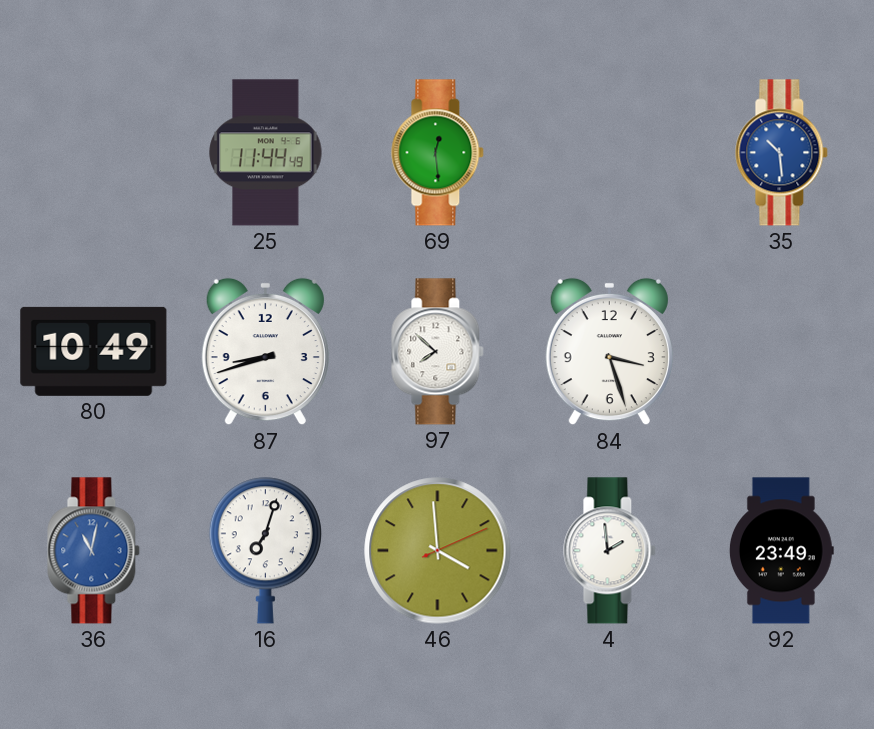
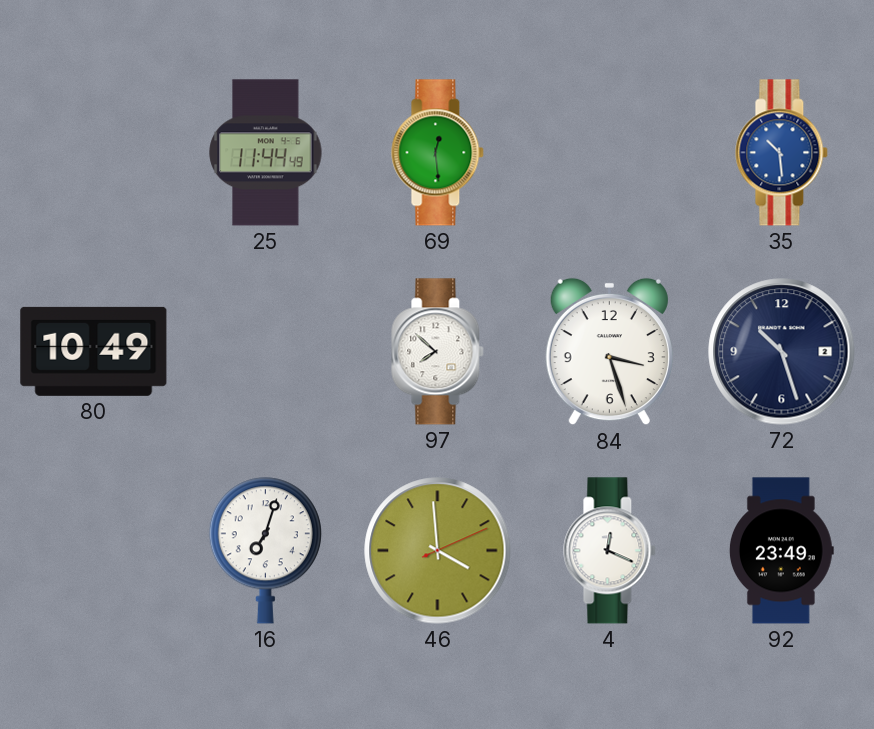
87: 8:42 -> none
72: none -> 10:27
36: 11:02 -> none
4: 1:59 -> 12:19
